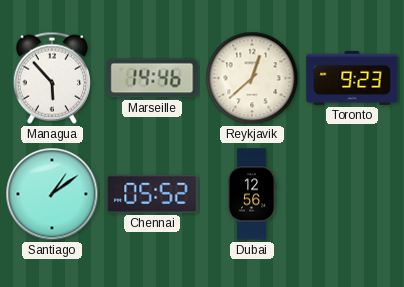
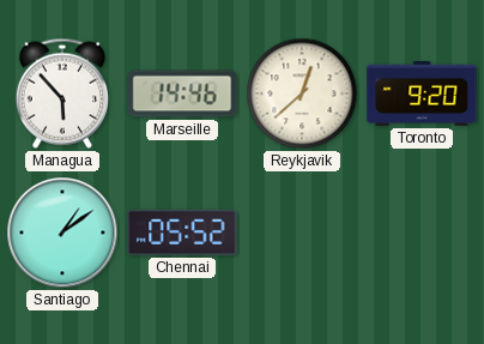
Toronto: 9:23 -> 9:20
Dubai: 12:56 -> none
